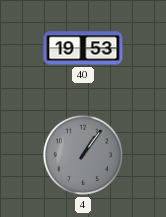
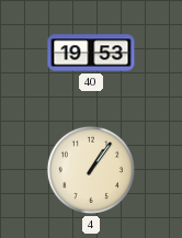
4 dial: grey -> cream
